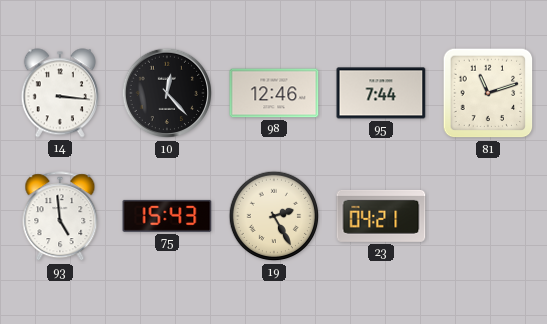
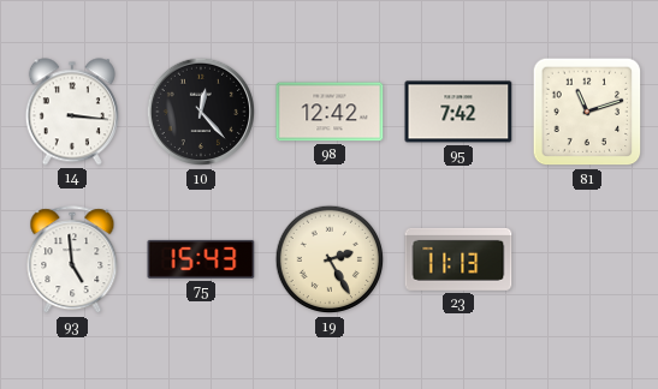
98: 12:46 -> 12:42
95: 7:44 -> 7:42
23: 04:21 -> 11:13
